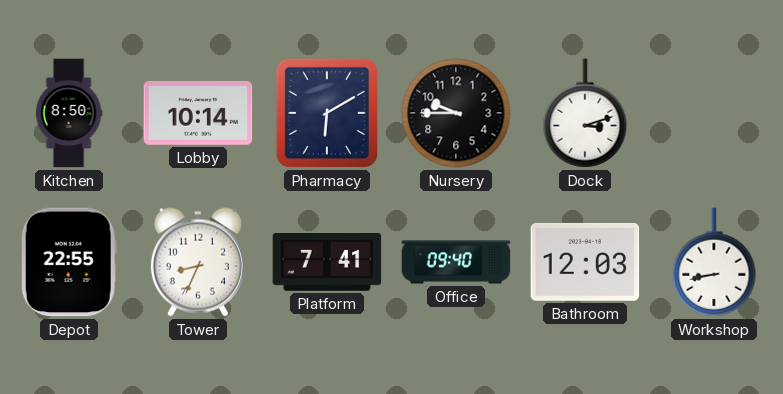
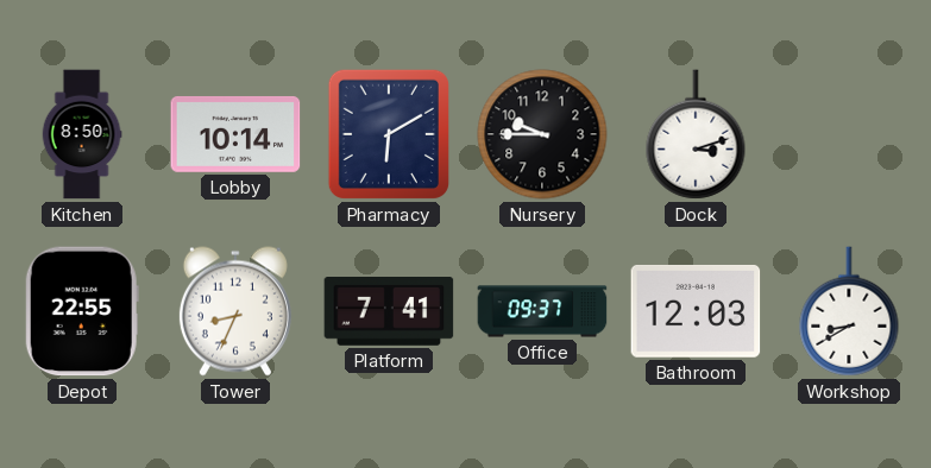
Office: 09:40 -> 09:37
Workshop: 8:43 -> 8:40
